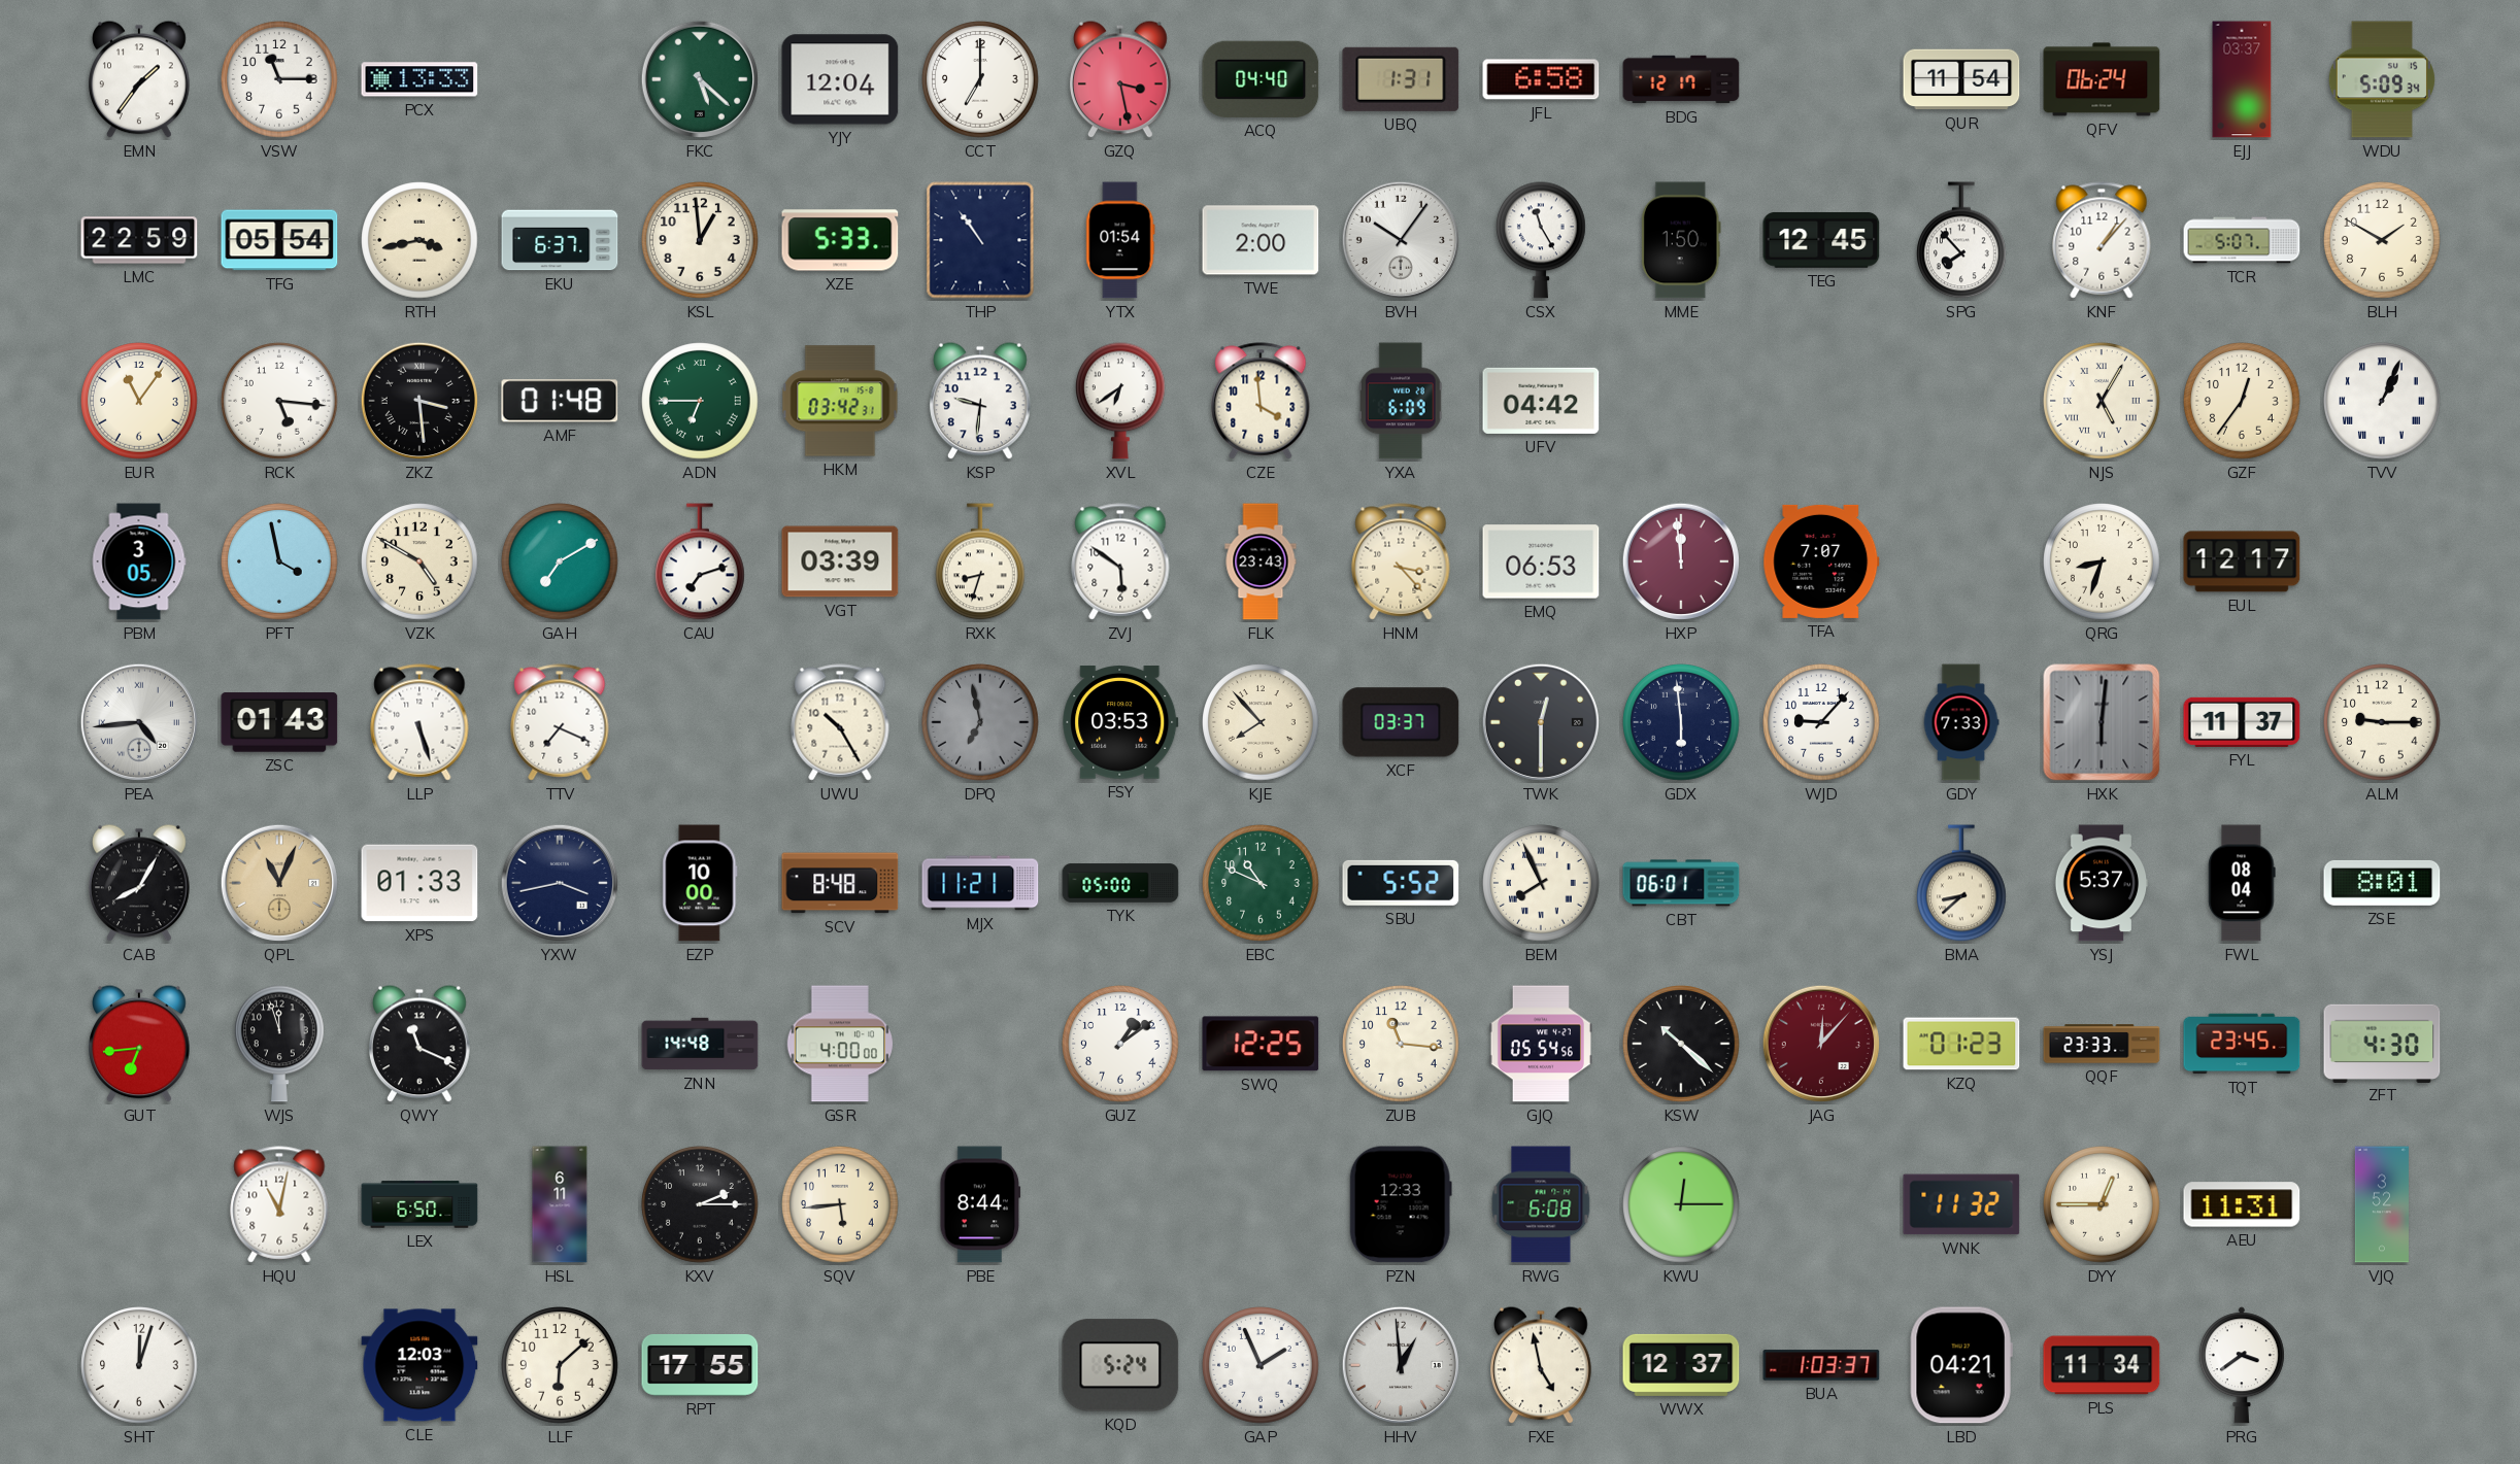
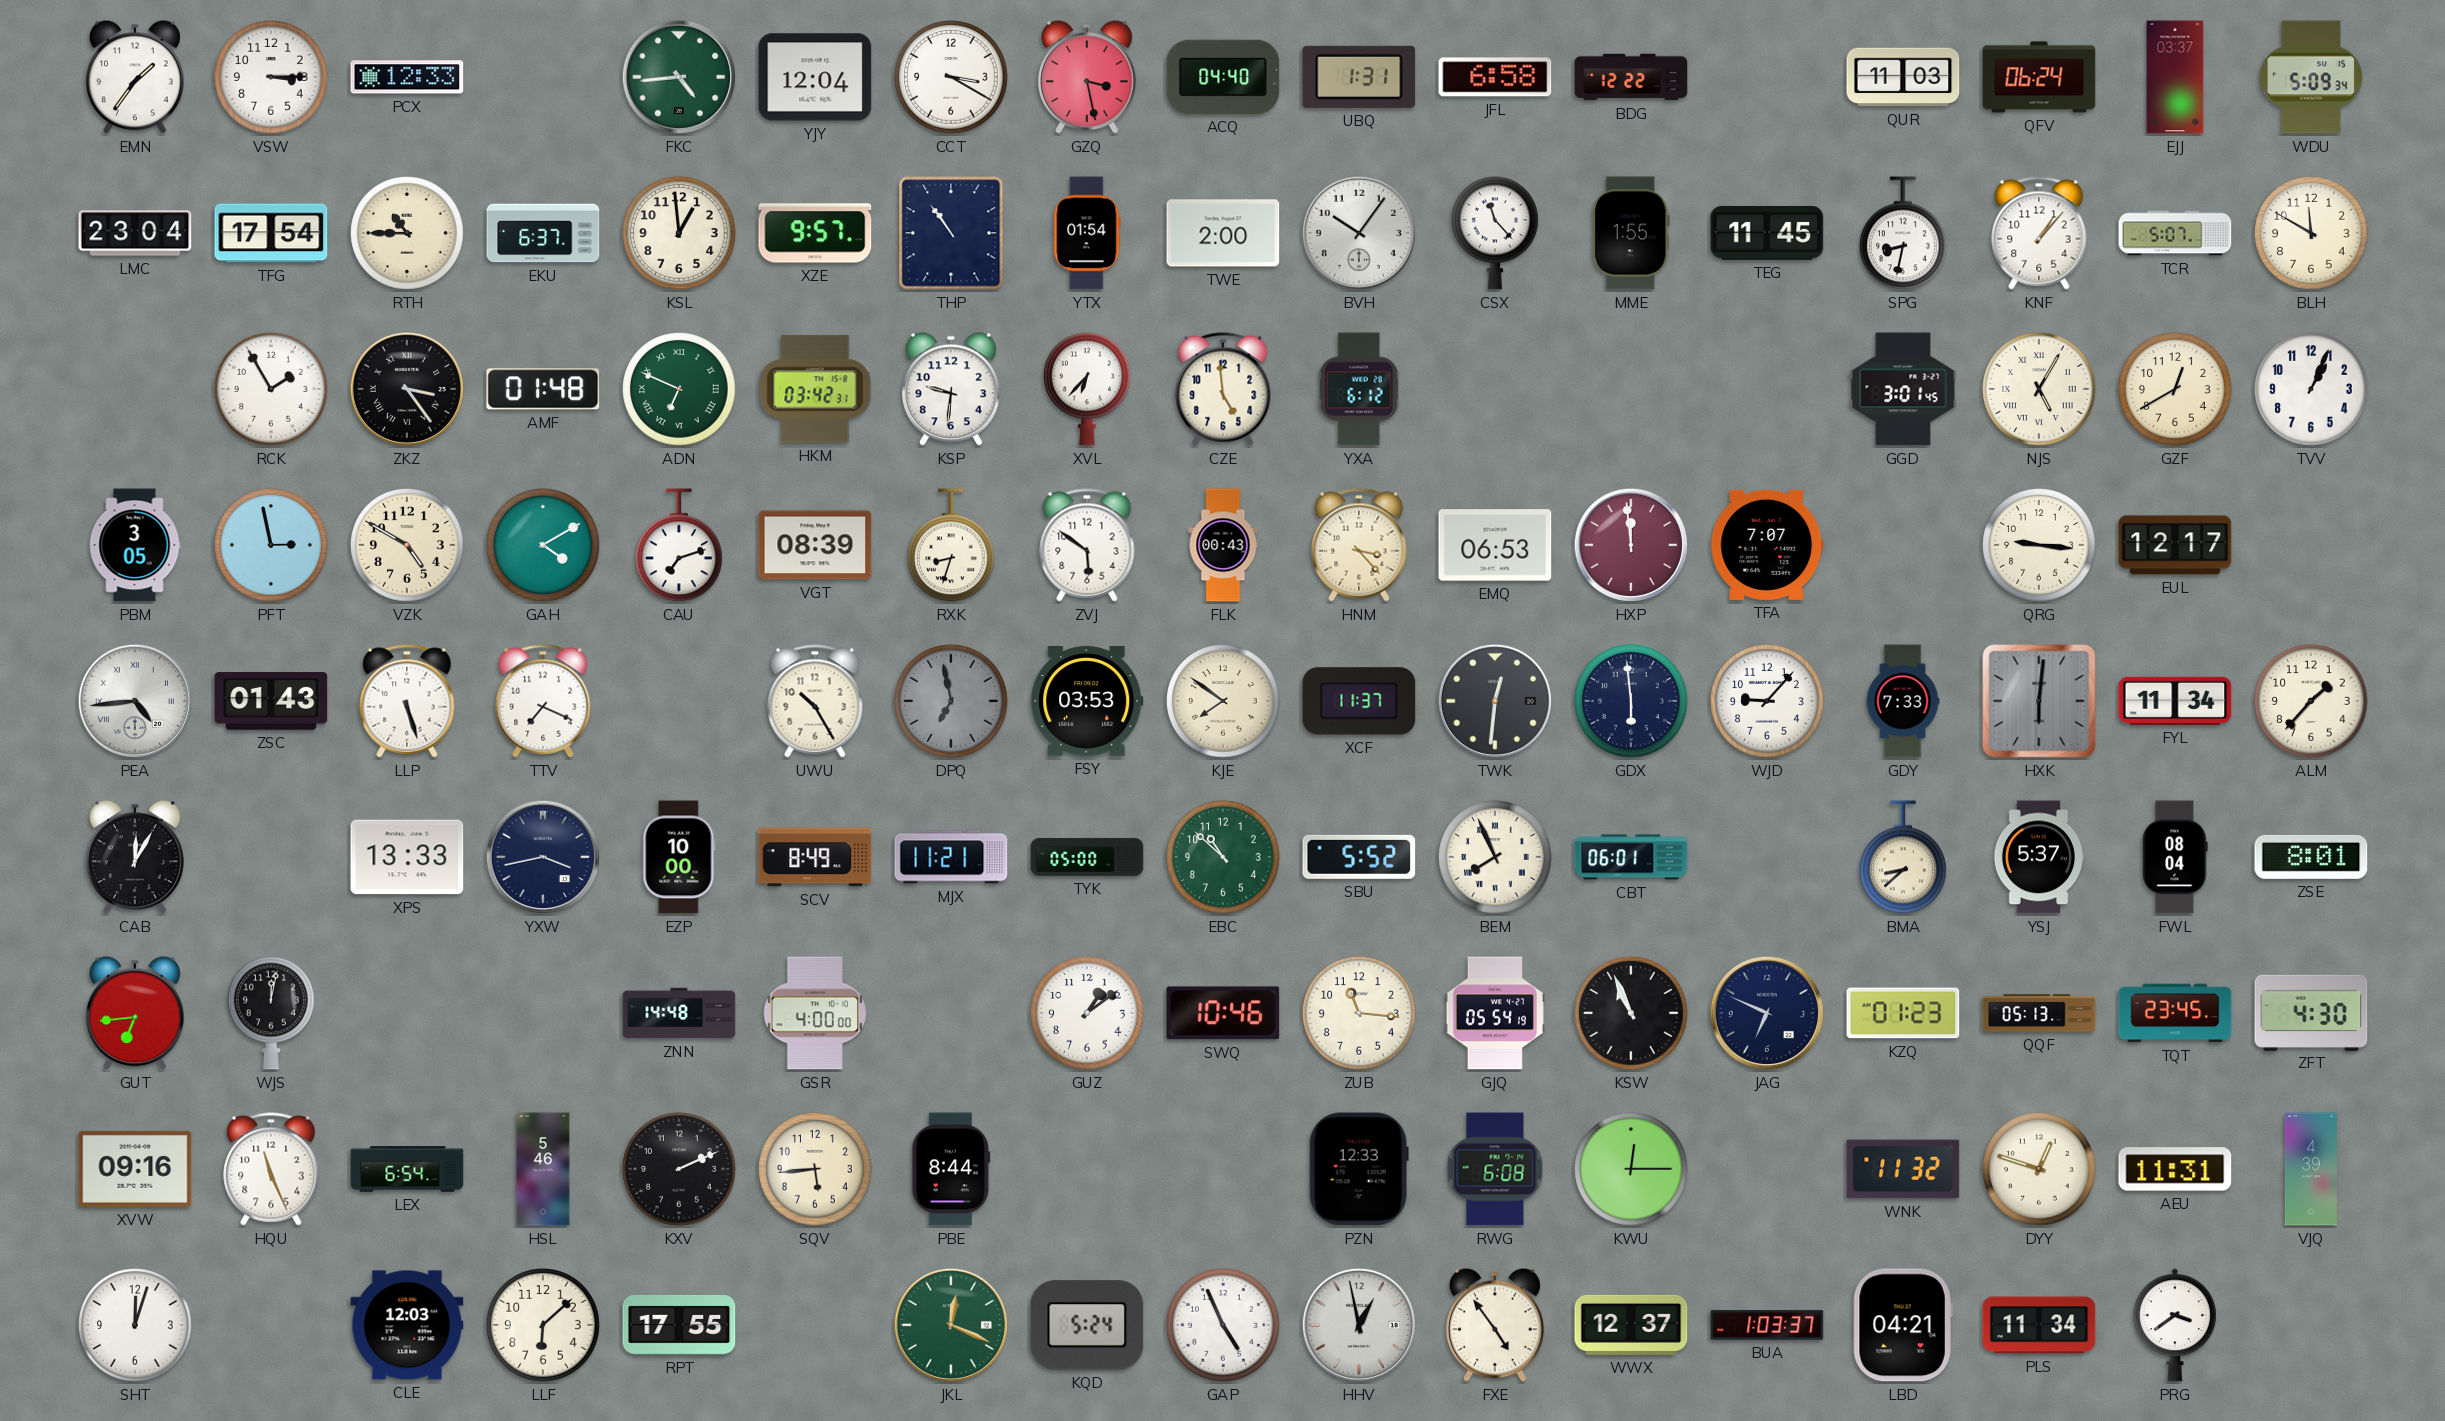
VSW: 11:15 -> 3:15
PCX: 13:33 -> 12:33
FKC: 5:22 -> 4:44
CCT: 7:00 -> 3:20
BDG: 12:17 -> 12:22
QUR: 11:54 -> 11:03
LMC: 22:59 -> 23:04
TFG: 05:54 -> 17:54
RTH: 3:43 -> 10:45
XZE: 5:33 -> 9:57
CSX: 11:25 -> 11:23
MME: 1:50 -> 1:55
TEG: 12:45 -> 11:45
SPG: 7:53 -> 8:32
BLH: 1:50 -> 11:50
EUR: 11:06 -> none
RCK: 5:16 -> 1:55
ZKZ: 3:29 -> 3:24
ADN: 6:45 -> 6:49
XVL: 6:39 -> 6:37
CZE: 3:59 -> 4:59
YXA: 6:09 -> 6:12
UFV: 04:42 -> none
GGD: none -> 3:01
GZF: 12:36 -> 12:40
TVV numerals: Roman -> Arabic
PFT: 3:58 -> 2:58
GAH: 7:10 -> 4:10
VGT: 03:39 -> 08:39
FLK: 23:43 -> 00:43
QRG: 8:33 -> 9:16
KJE: 7:53 -> 7:51
XCF: 03:37 -> 11:37
TWK: 12:30 -> 12:31
FYL: 11:37 -> 11:34
ALM: 9:15 -> 1:37
CAB: 8:05 -> 12:05
QPL: 11:04 -> none
XPS: 01:33 -> 13:33
SCV: 8:48 -> 8:49
EBC: 10:49 -> 10:52
WJS: 11:57 -> 12:02
QWY: 11:19 -> none
SWQ: 12:25 -> 10:46
GJQ: 05:54:56 -> 05:54:19
KSW: 10:22 -> 10:56
JAG: 12:07 -> 6:49
JAG dial: burgundy -> navy
QQF: 23:33 -> 05:13
XVW: none -> 09:16
HQU: 11:02 -> 11:26
LEX: 6:50 -> 6:54
HSL: 6:11 -> 5:46
KXV: 2:15 -> 2:11
DYY: 12:45 -> 12:48
VJQ: 3:52 -> 4:39
JKL: none -> 12:19
GAP: 1:56 -> 4:56
HHV: 12:59 -> 12:58
FXE: 4:58 -> 4:54
